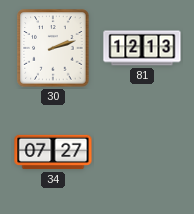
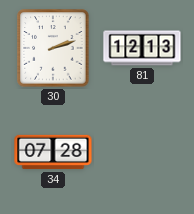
34: 07:27 -> 07:28
